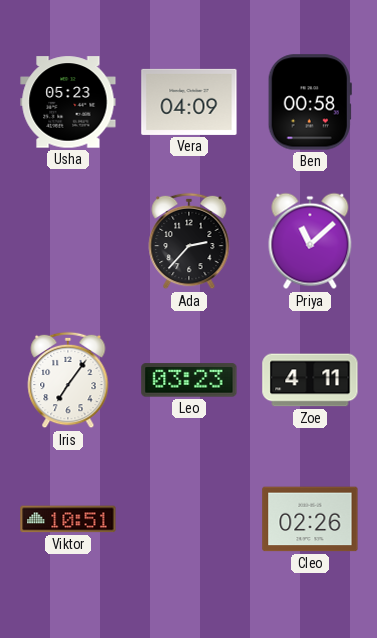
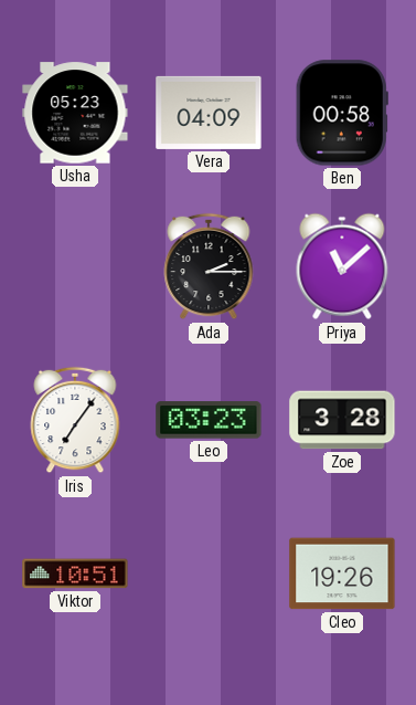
Ada: 2:37 -> 2:15
Zoe: 4:11 -> 3:28
Cleo: 02:26 -> 19:26
